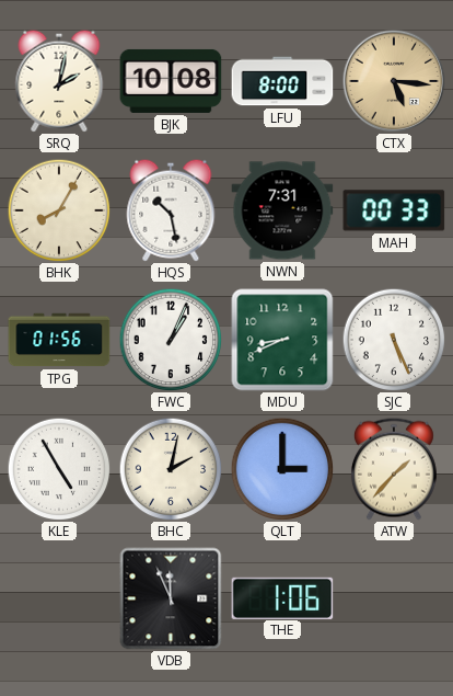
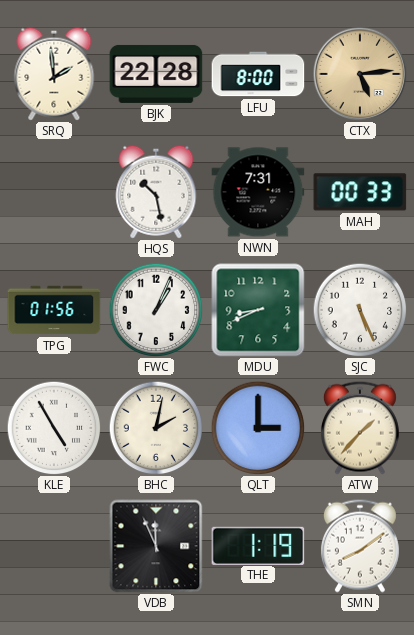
SRQ: 2:02 -> 1:59
BJK: 10:08 -> 22:28
CTX: 5:16 -> 5:14
BHK: 8:05 -> none
THE: 1:06 -> 1:19
SMN: none -> 8:09
